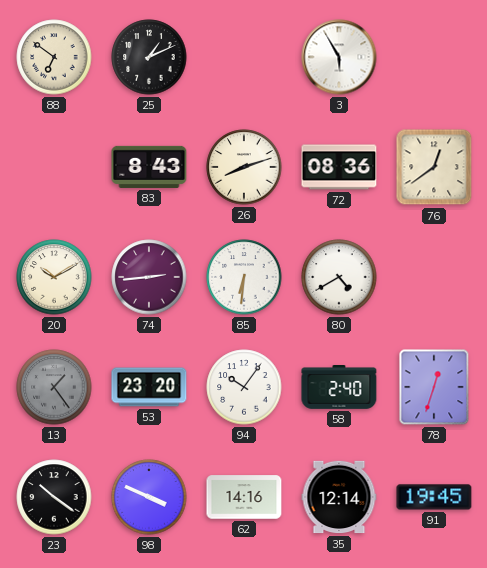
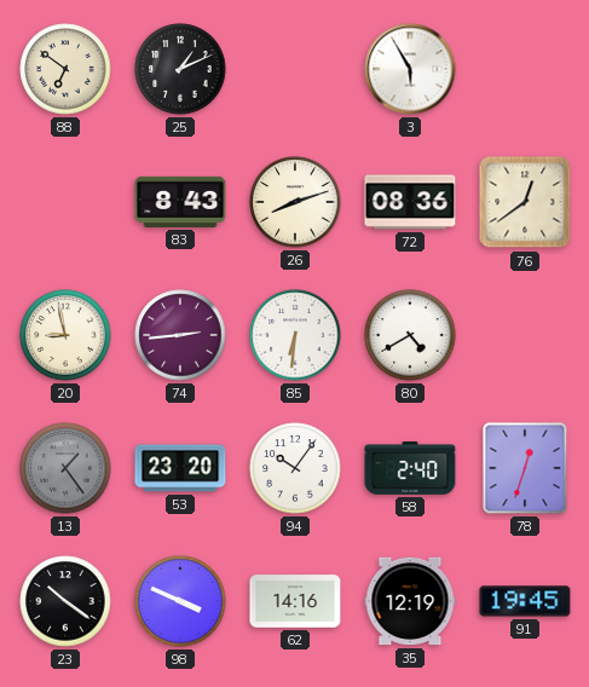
20: 10:10 -> 8:58
35: 12:14 -> 12:19
